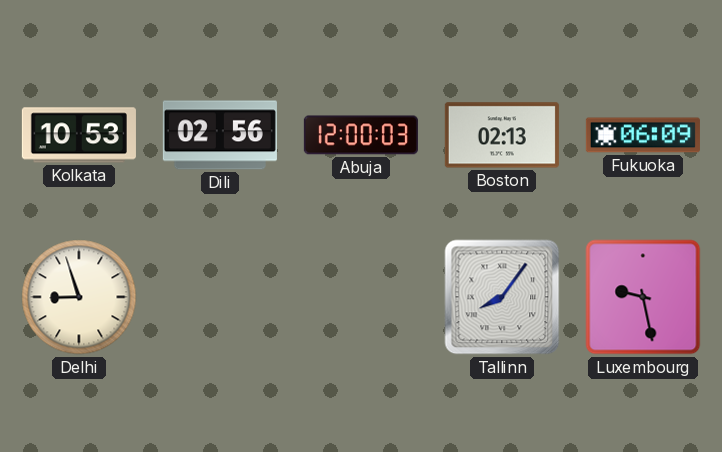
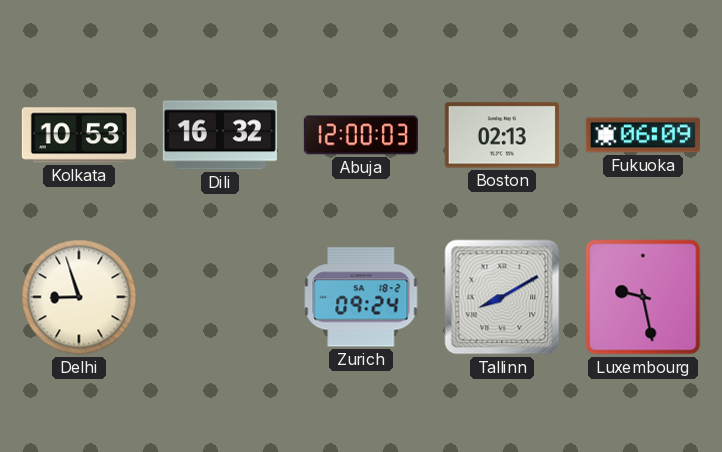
Dili: 02:56 -> 16:32
Zurich: none -> 09:24
Tallinn: 8:06 -> 8:10
